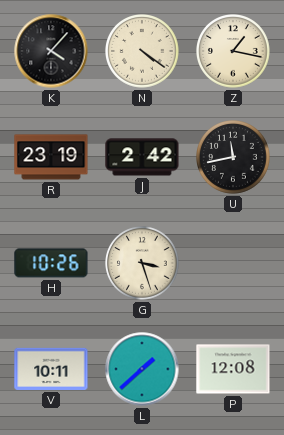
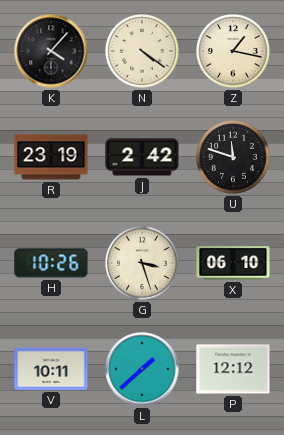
U: 11:43 -> 11:48
X: none -> 06:10
P: 12:08 -> 12:12
